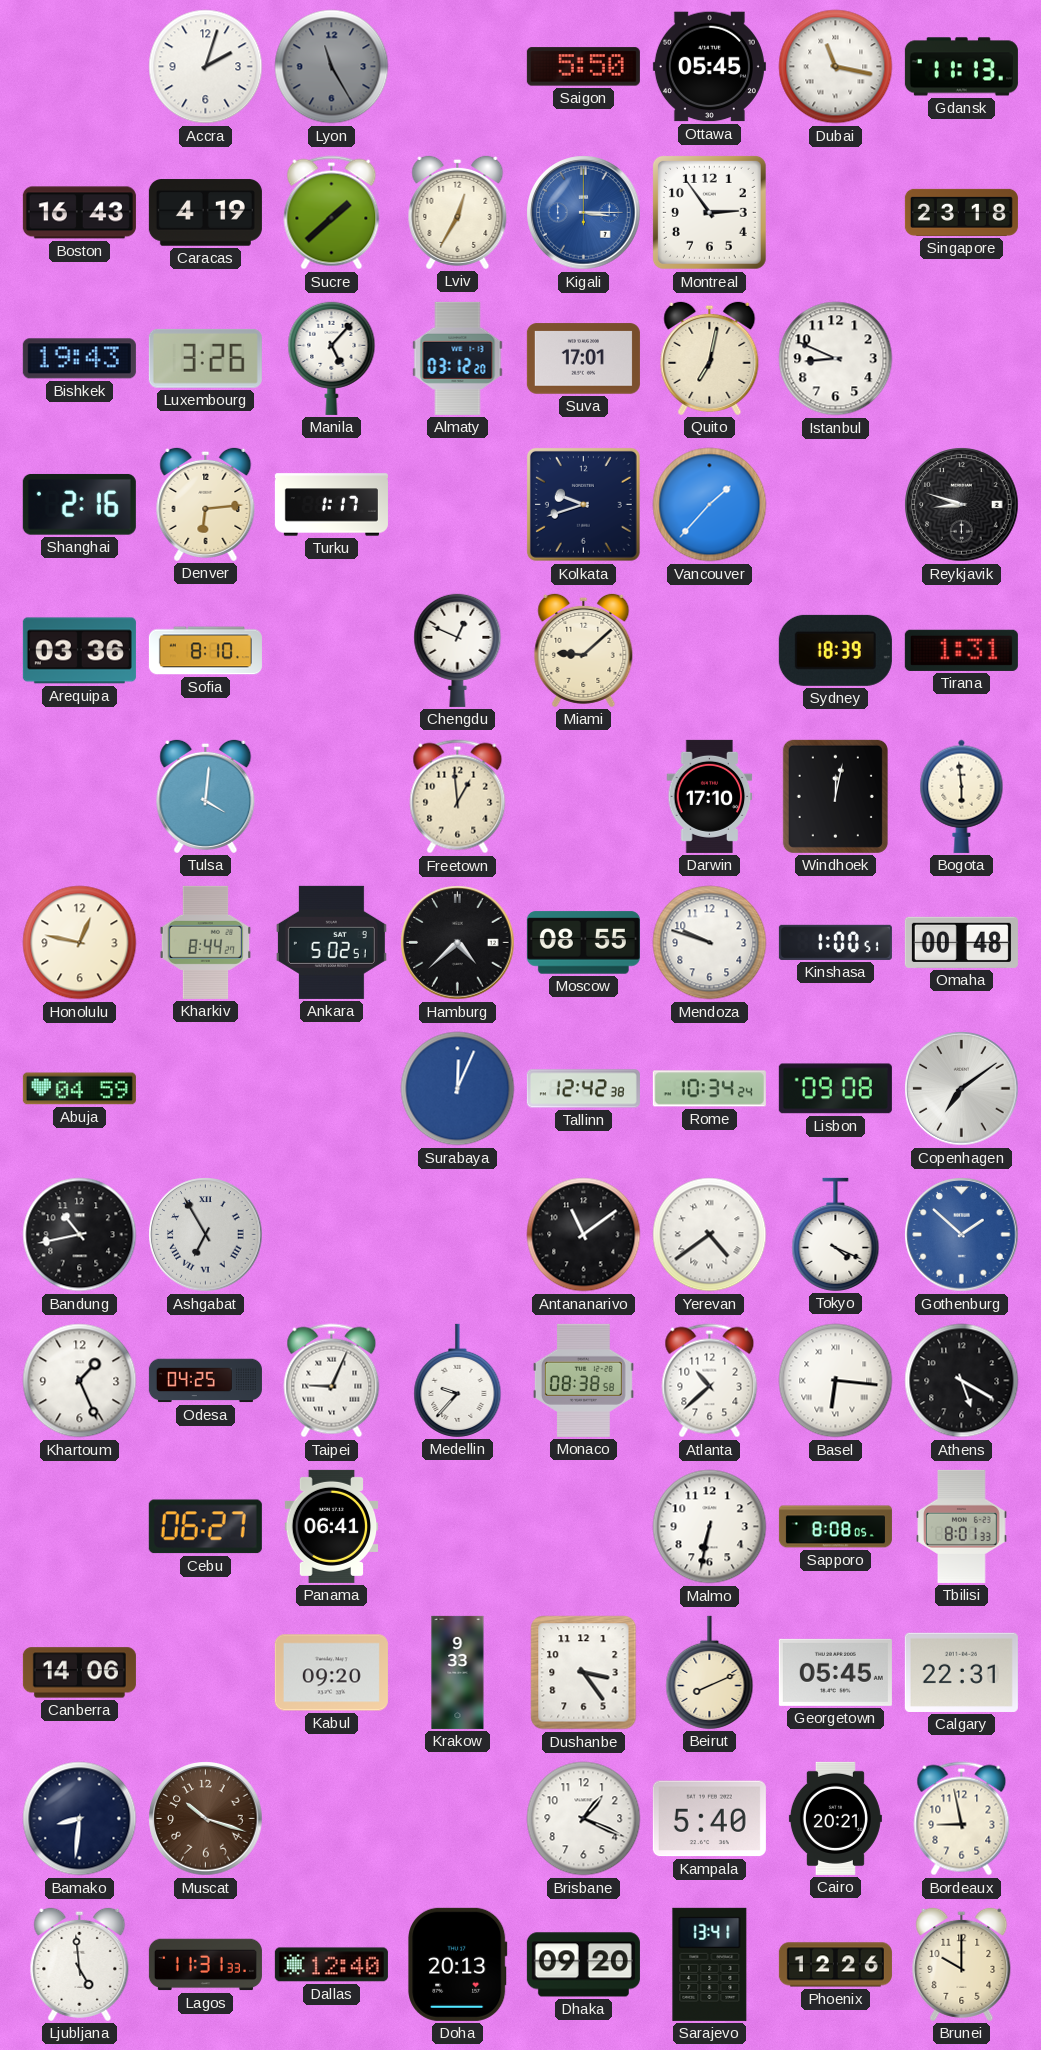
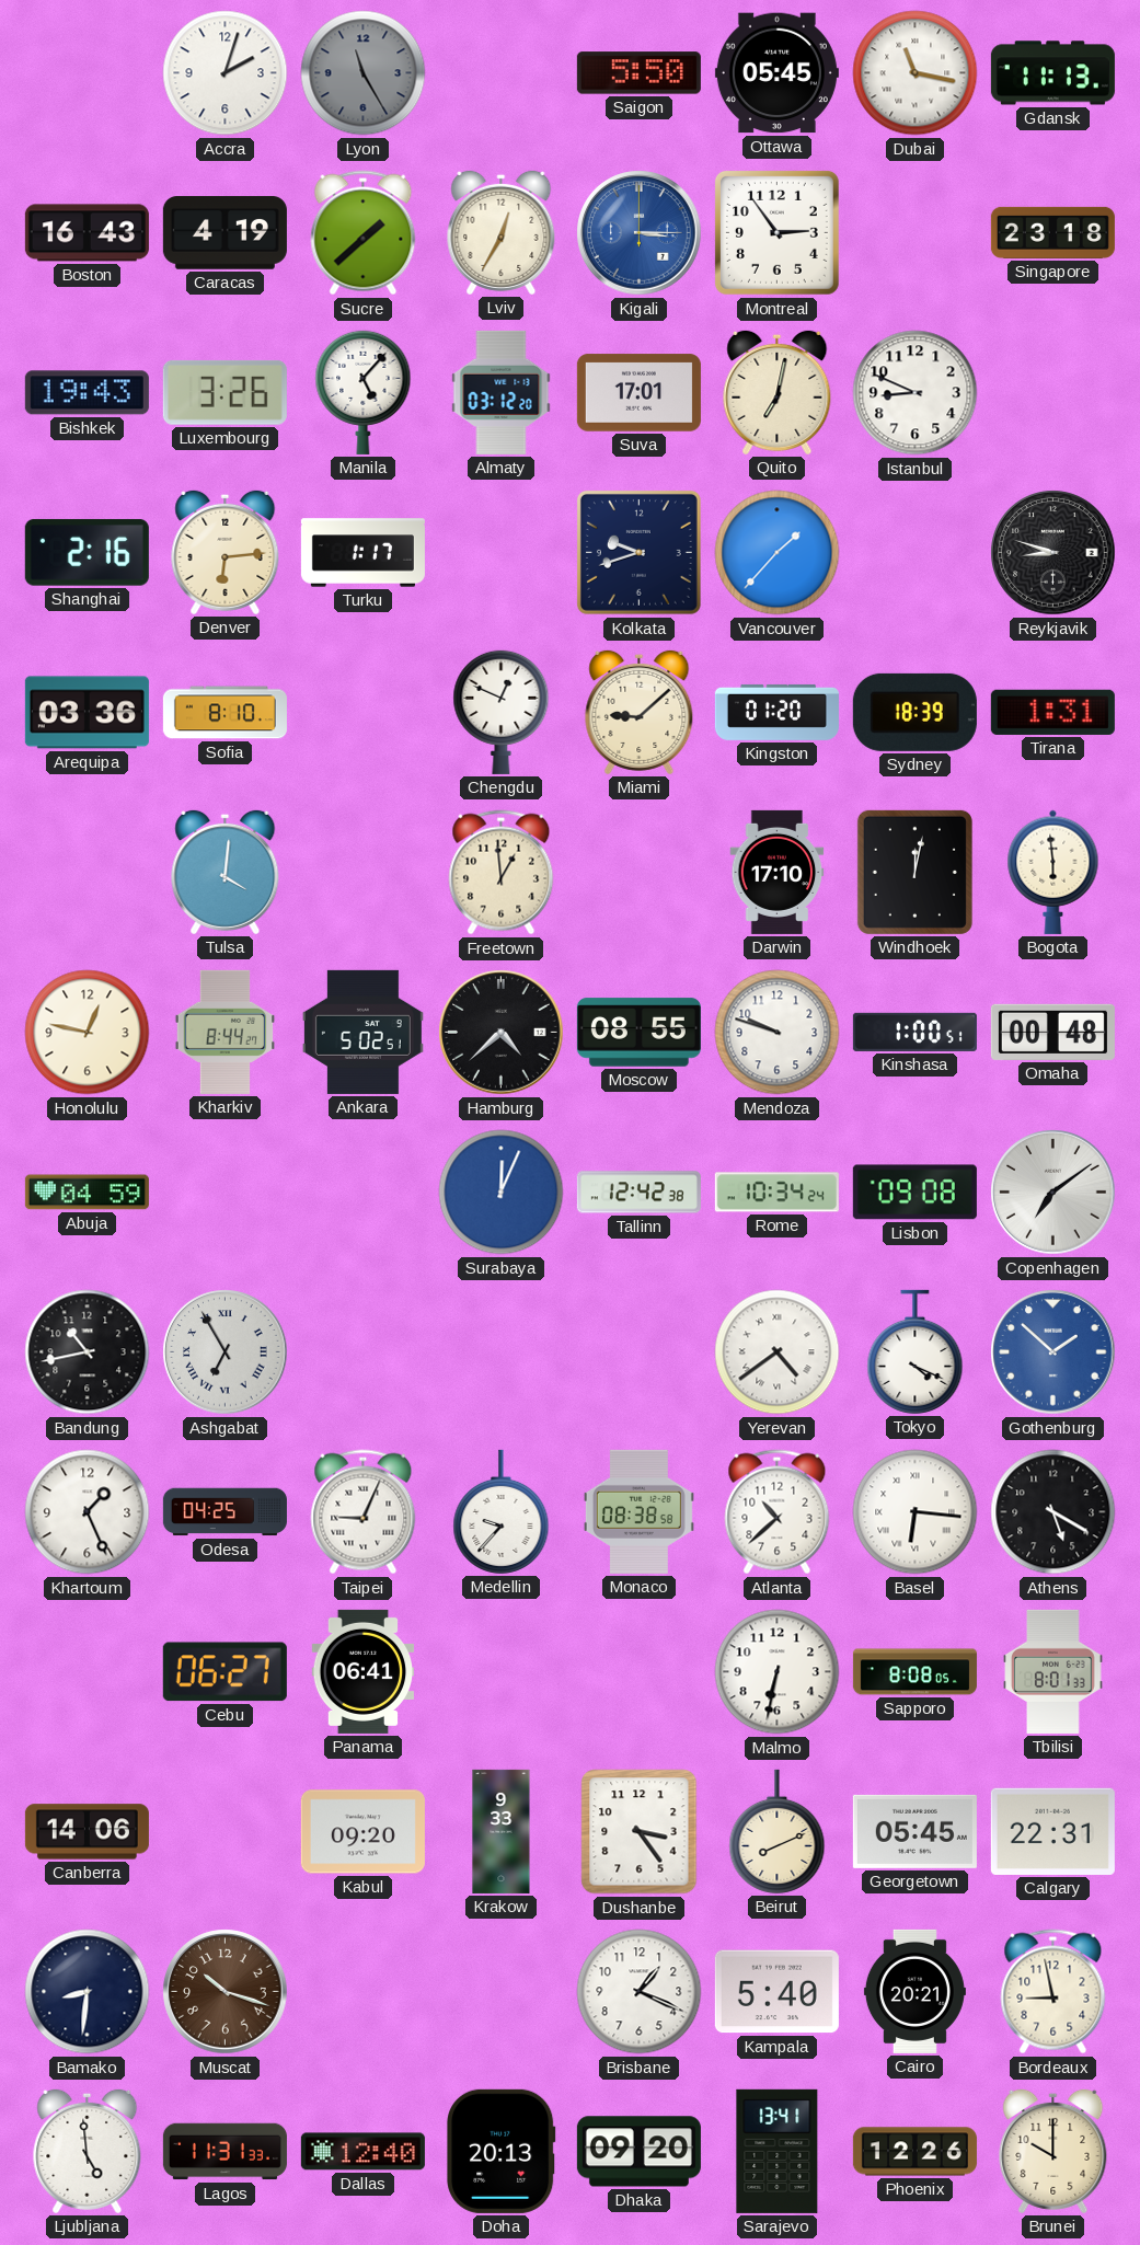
Kingston: none -> 01:20
Antananarivo: 11:09 -> none
